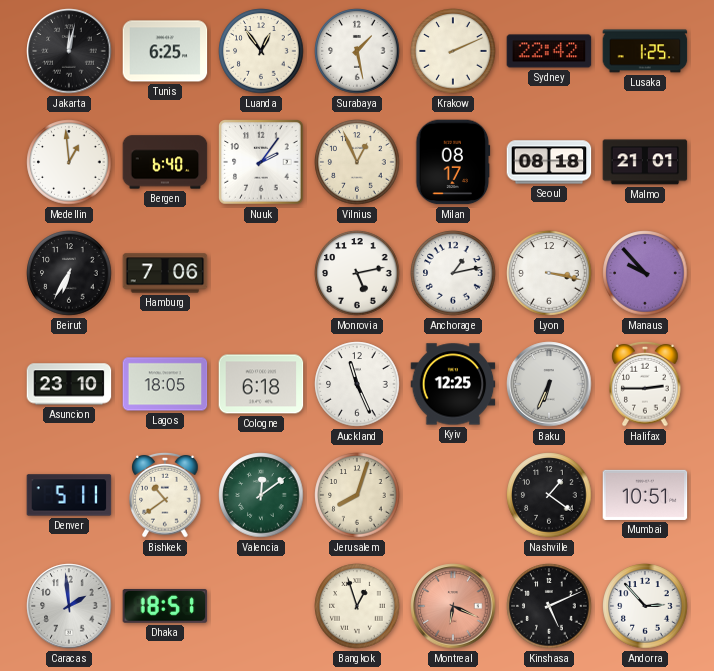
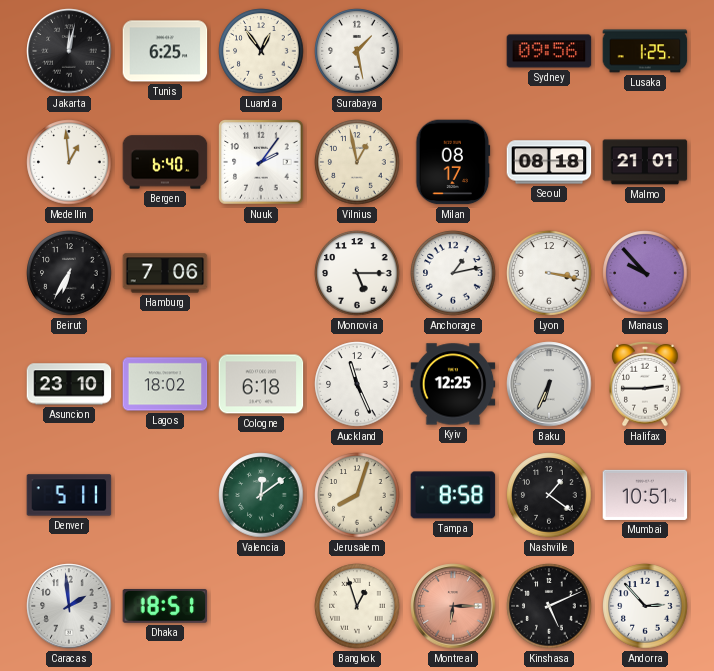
Krakow: 2:11 -> none
Sydney: 22:42 -> 09:56
Vilnius: 12:56 -> 12:58
Monrovia: 5:13 -> 5:15
Lagos: 18:05 -> 18:02
Bishkek: 10:39 -> none
Tampa: none -> 8:58
Montreal: 6:19 -> 6:15
